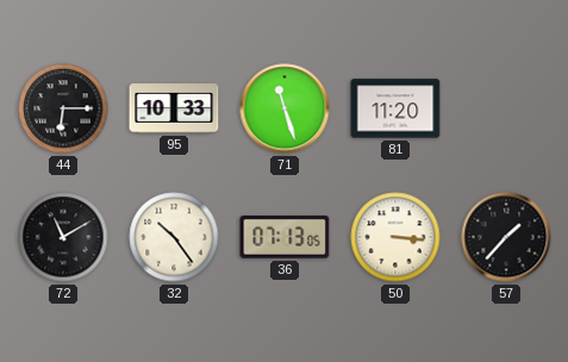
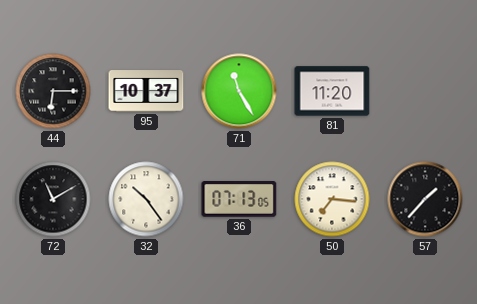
95: 10:33 -> 10:37
71: 11:27 -> 11:25
50: 3:16 -> 7:16
